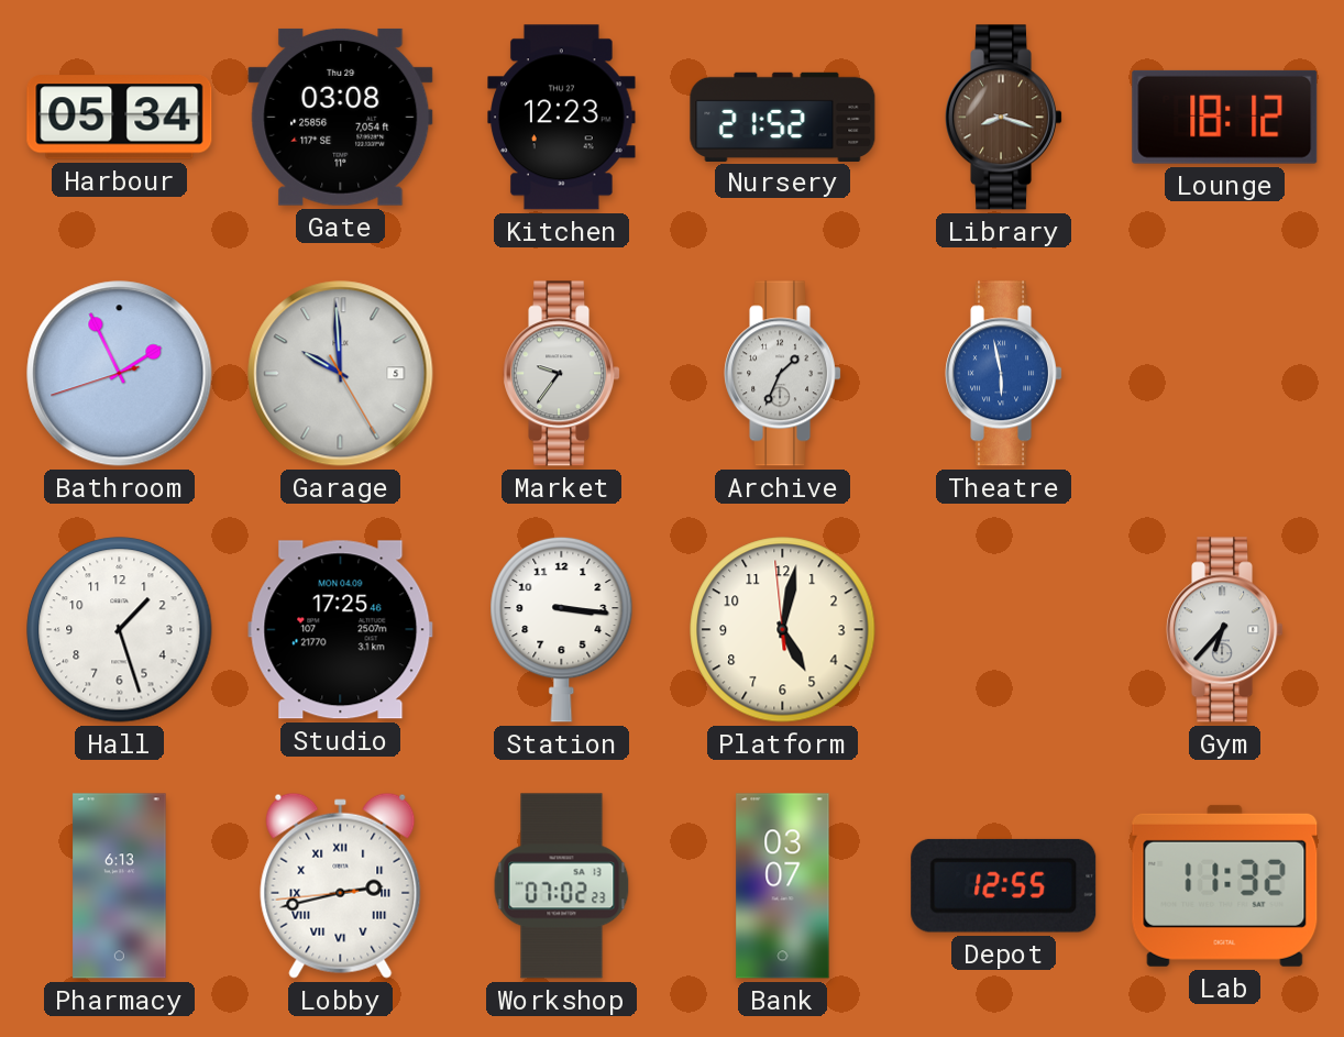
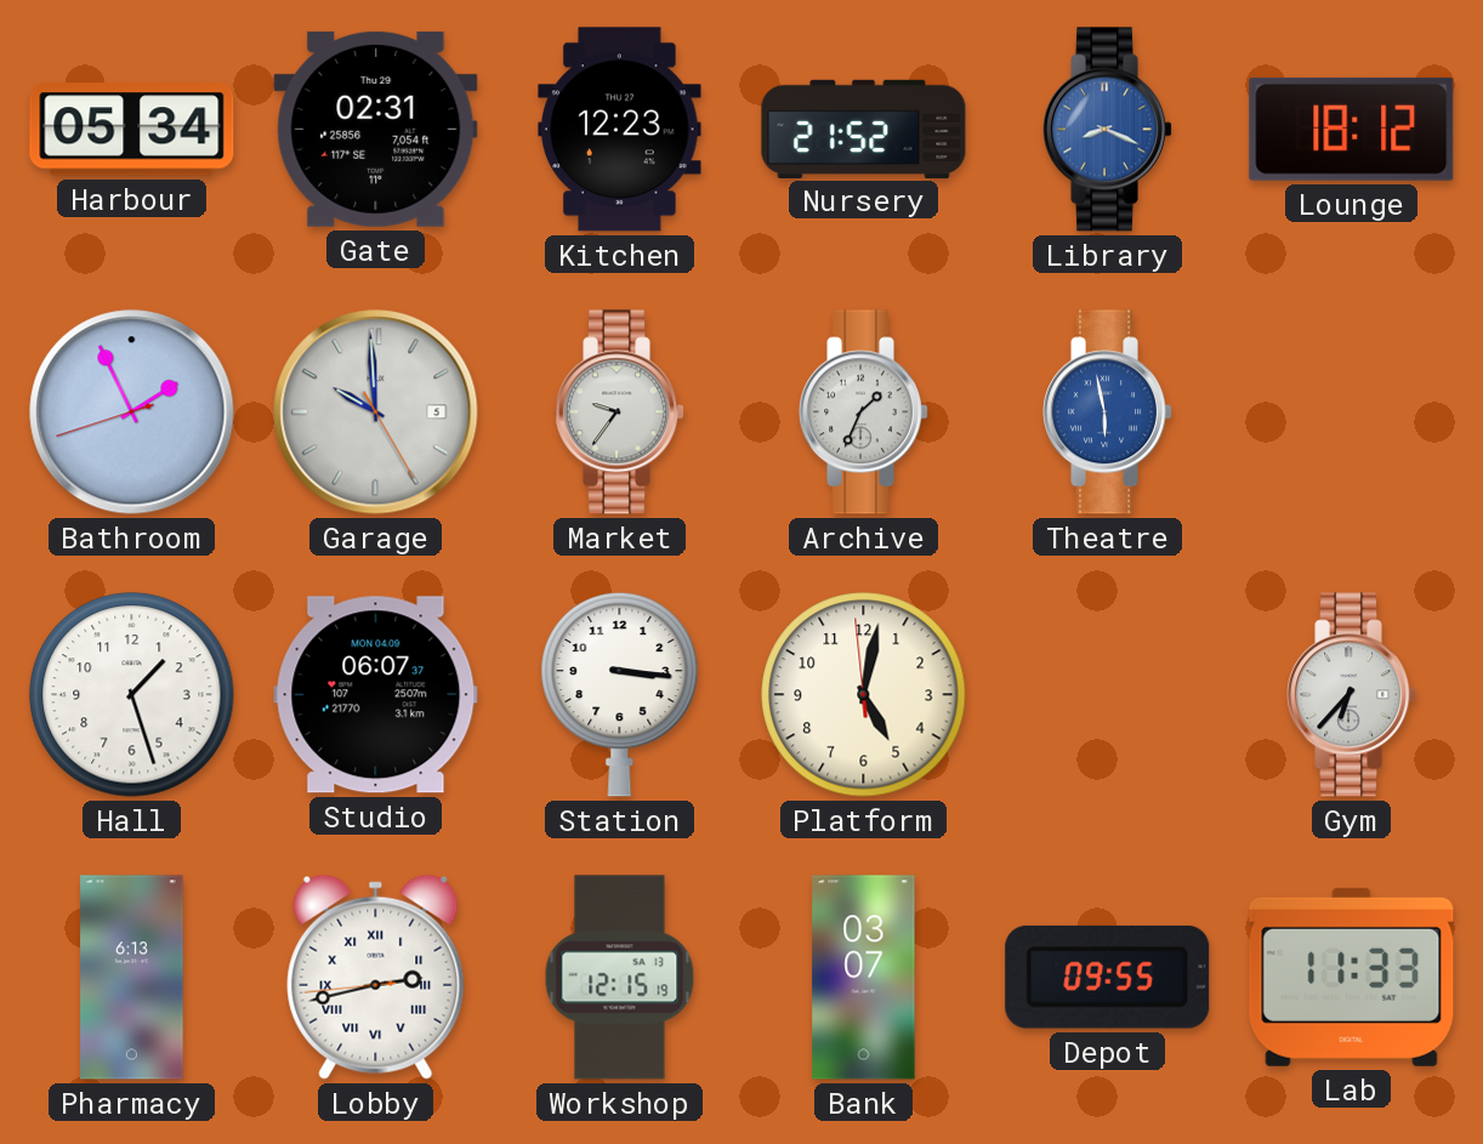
Gate: 03:08 -> 02:31
Library: 8:18 -> 8:19
Library dial: brown -> blue
Studio: 17:25 -> 06:07
Workshop: 07:02 -> 12:15
Depot: 12:55 -> 09:55
Lab: 11:32 -> 11:33
